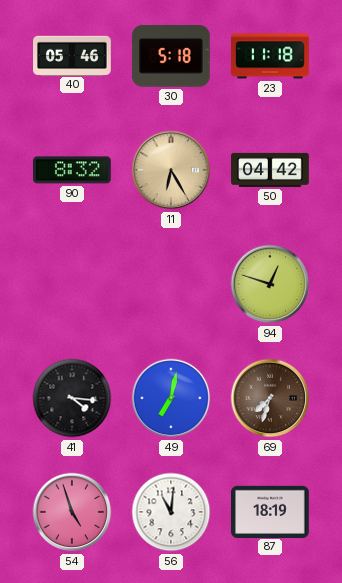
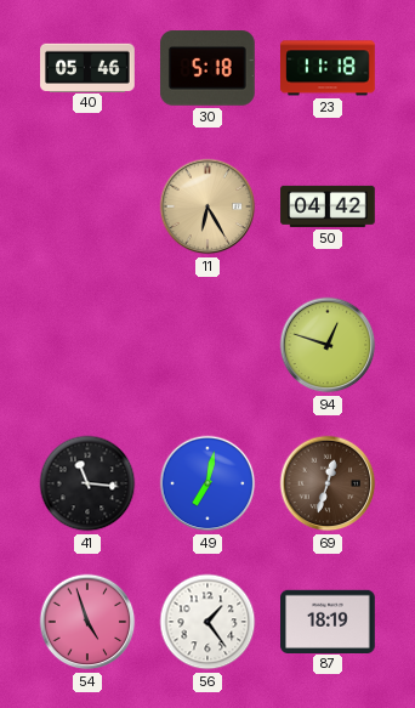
90: 8:32 -> none
41: 4:16 -> 11:16
69: 7:33 -> 12:33
56: 11:01 -> 1:24
